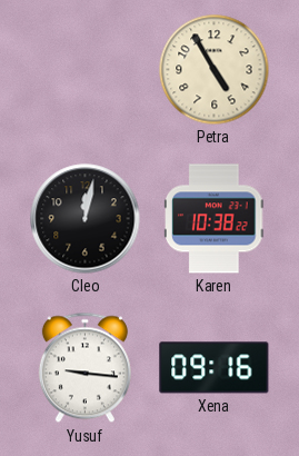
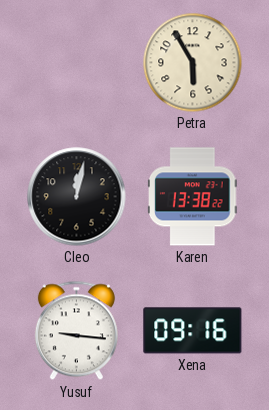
Petra: 4:55 -> 5:55
Karen: 10:38 -> 13:38
